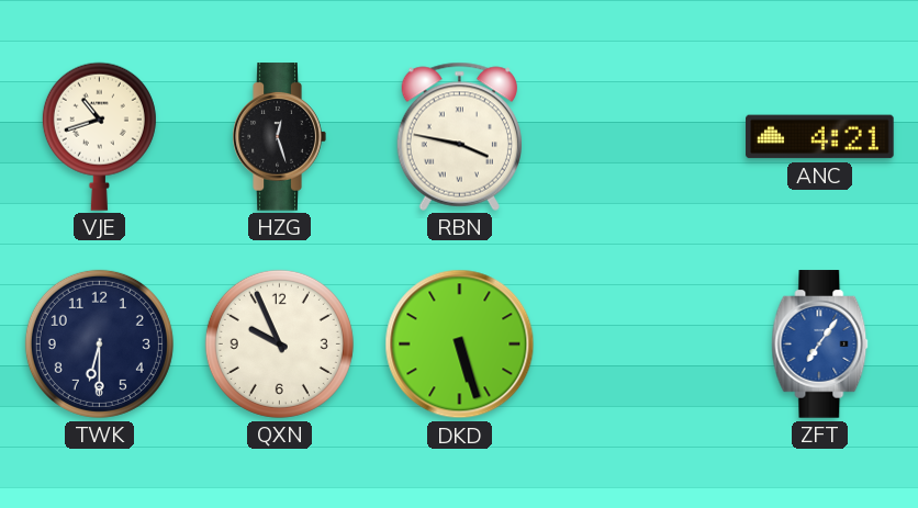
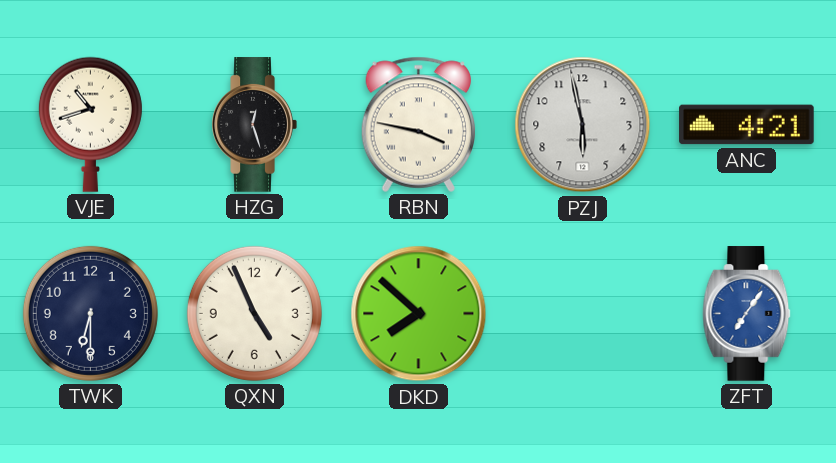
PZJ: none -> 5:58
QXN: 9:56 -> 4:56
DKD: 5:27 -> 7:52
